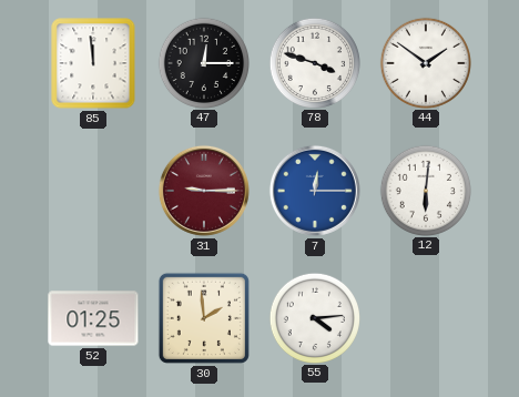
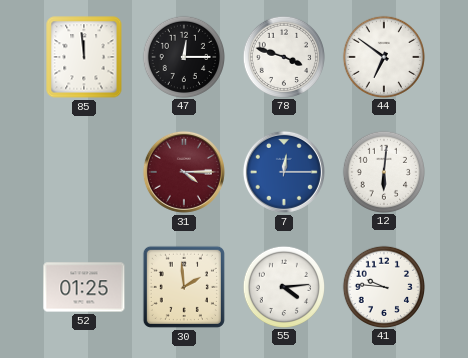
44: 1:51 -> 6:51
31: 9:15 -> 4:15
41: none -> 9:46
